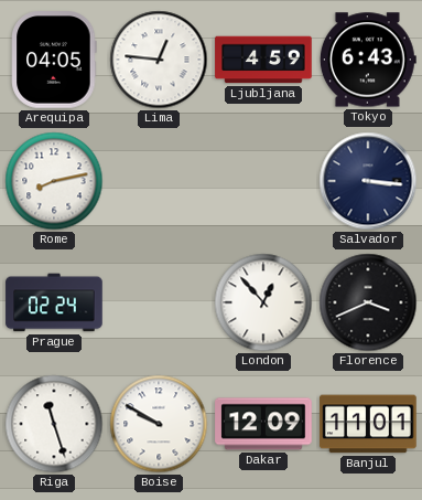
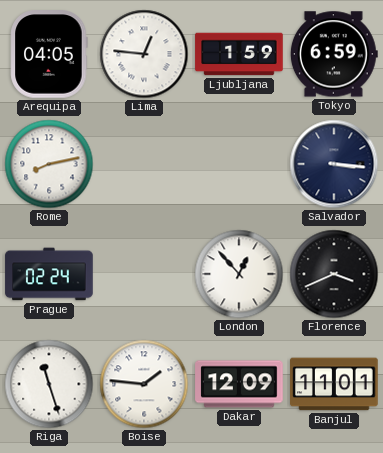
Ljubljana: 4:59 -> 1:59
Tokyo: 6:43 -> 6:59
Boise: 9:50 -> 1:46
